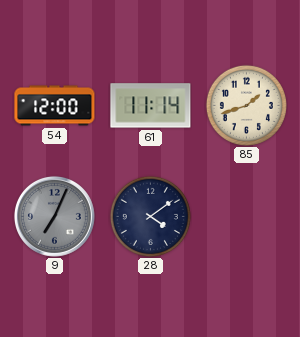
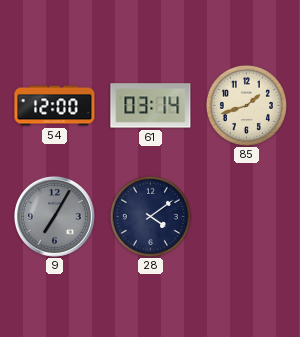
61: 11:14 -> 03:14
9: 7:04 -> 7:05
